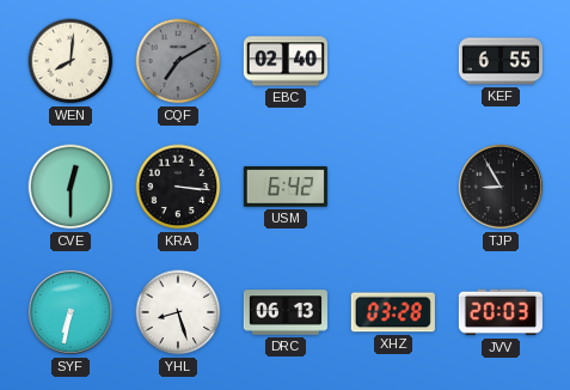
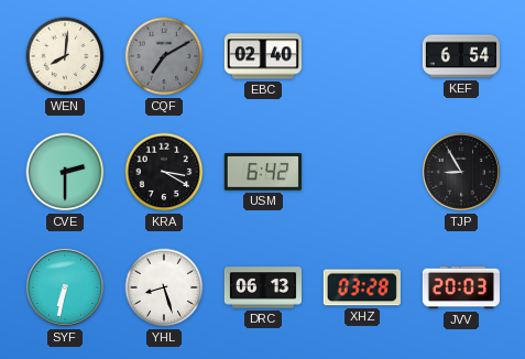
KEF: 6:55 -> 6:54
CVE: 12:30 -> 2:30
KRA: 3:16 -> 3:20
